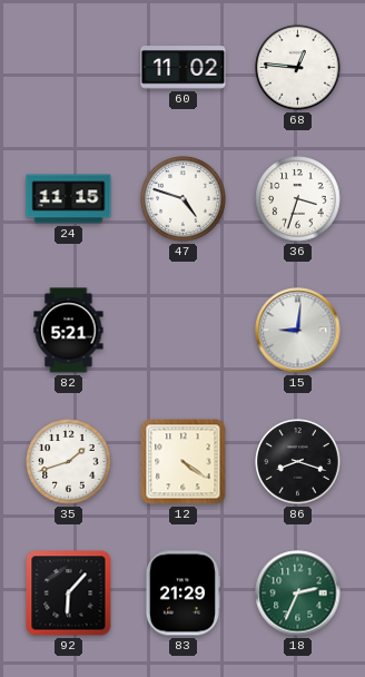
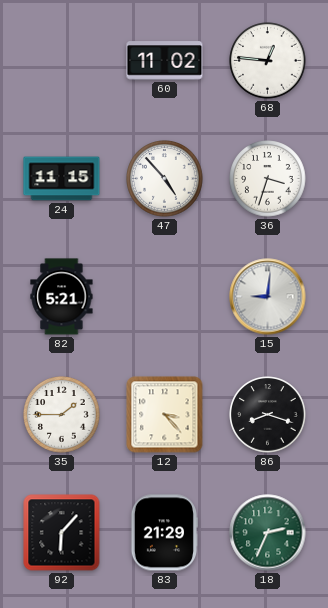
47: 4:48 -> 4:53
35: 1:42 -> 1:45
12: 4:21 -> 3:23
